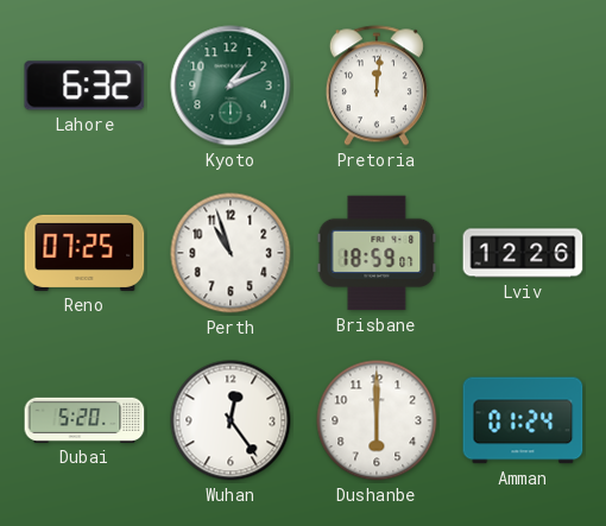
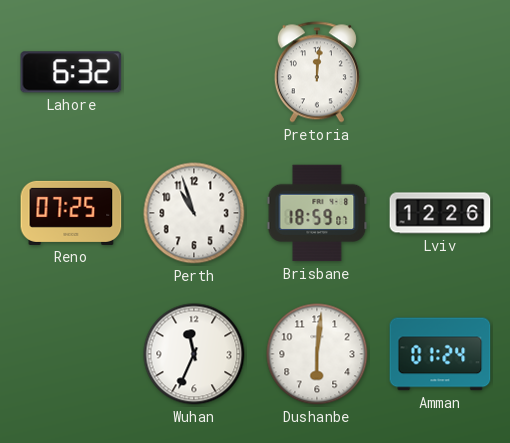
Kyoto: 1:11 -> none
Dubai: 5:20 -> none
Wuhan: 12:24 -> 11:34
Dushanbe: 6:00 -> 6:01
